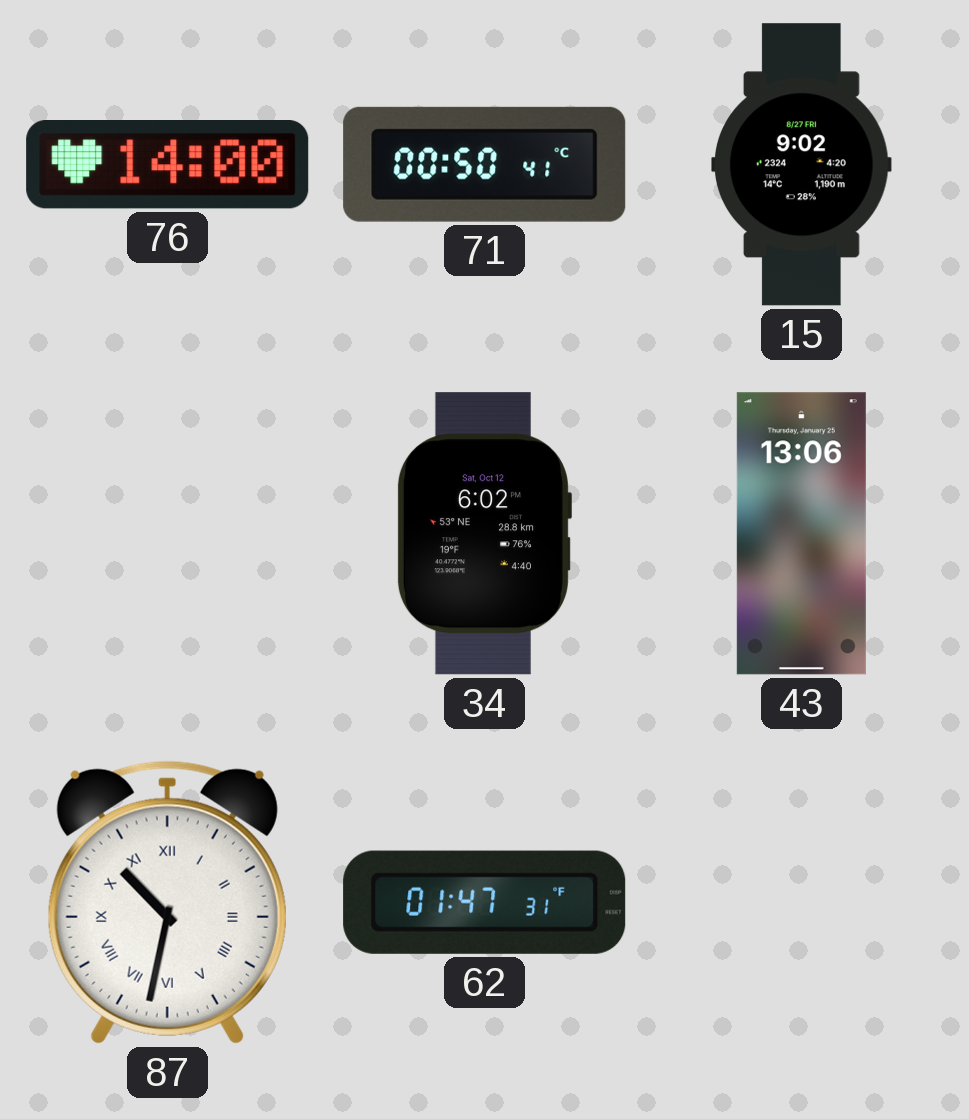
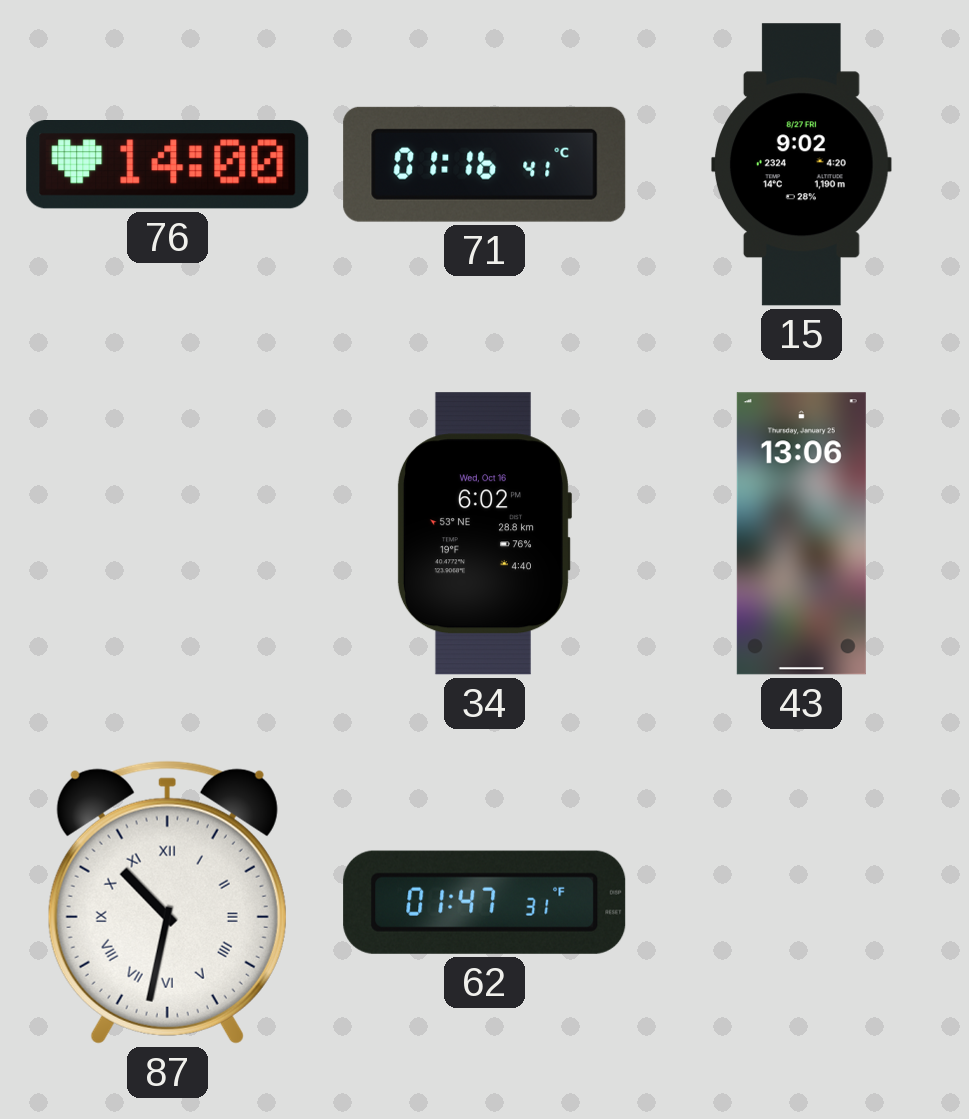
71: 00:50 -> 01:16
34 date: Sat, Oct 12 -> Wed, Oct 16
